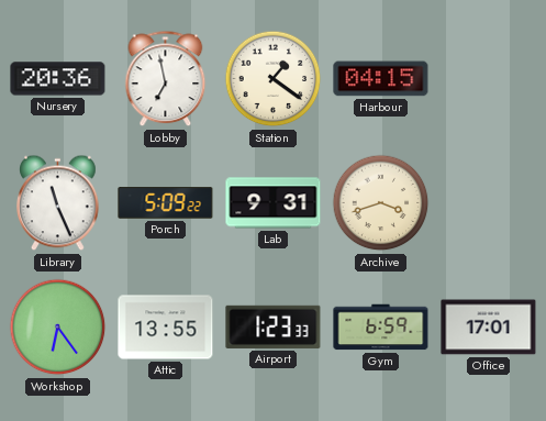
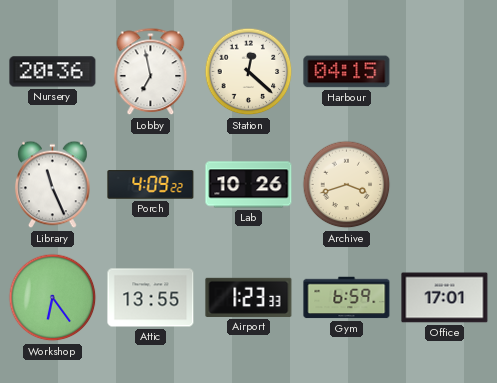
Station: 1:21 -> 12:22
Porch: 5:09 -> 4:09
Lab: 9:31 -> 10:26
